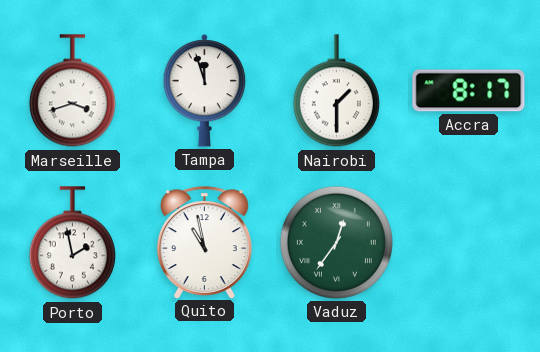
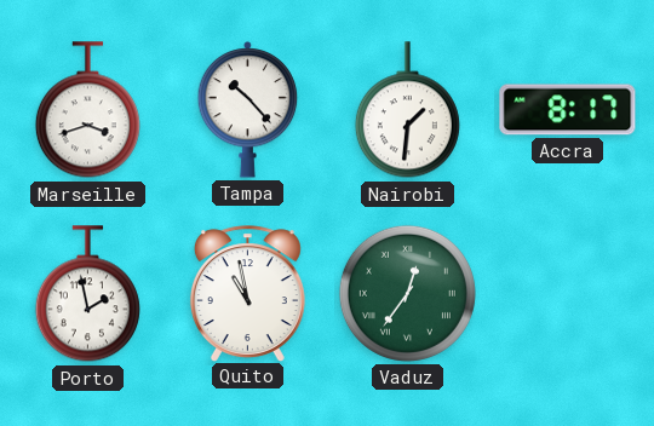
Tampa: 11:57 -> 10:23
Nairobi: 1:30 -> 1:31
